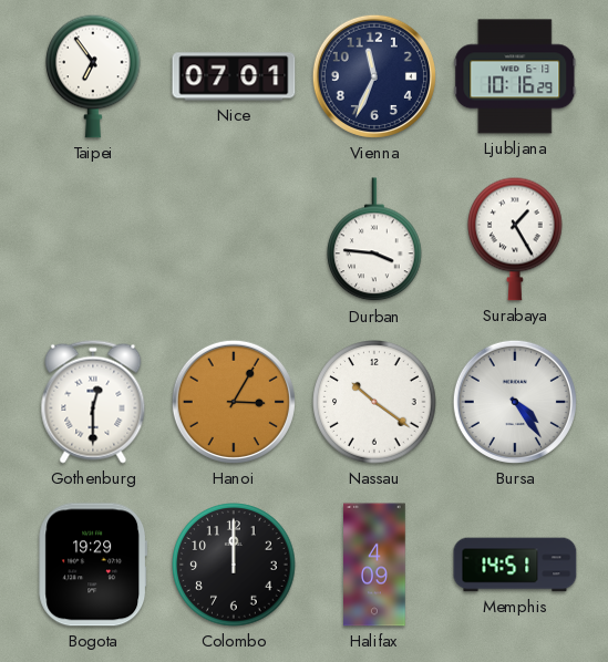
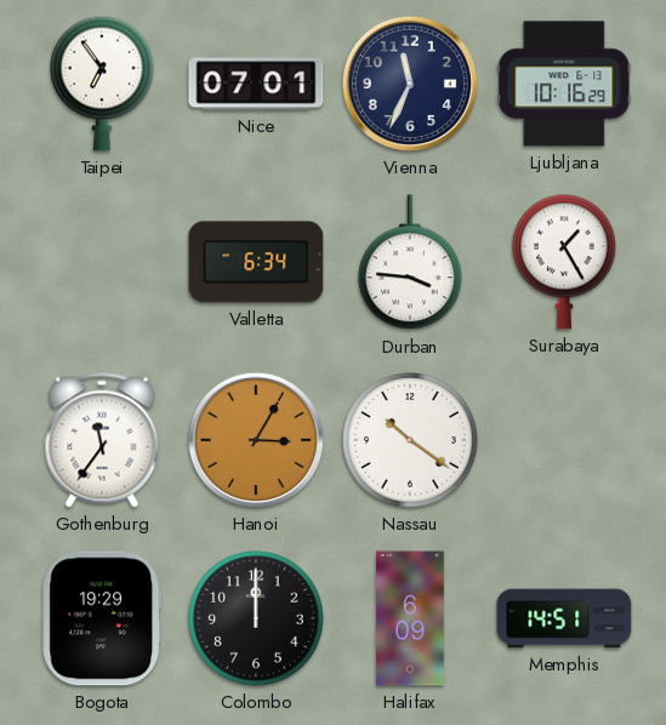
Valletta: none -> 6:34
Gothenburg: 12:30 -> 11:36
Bursa: 4:24 -> none
Halifax: 4:09 -> 6:09
